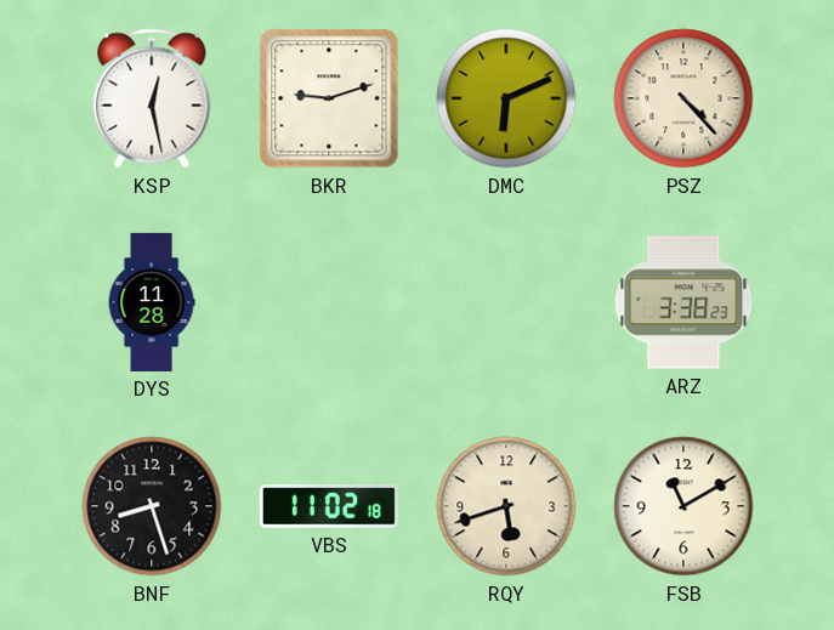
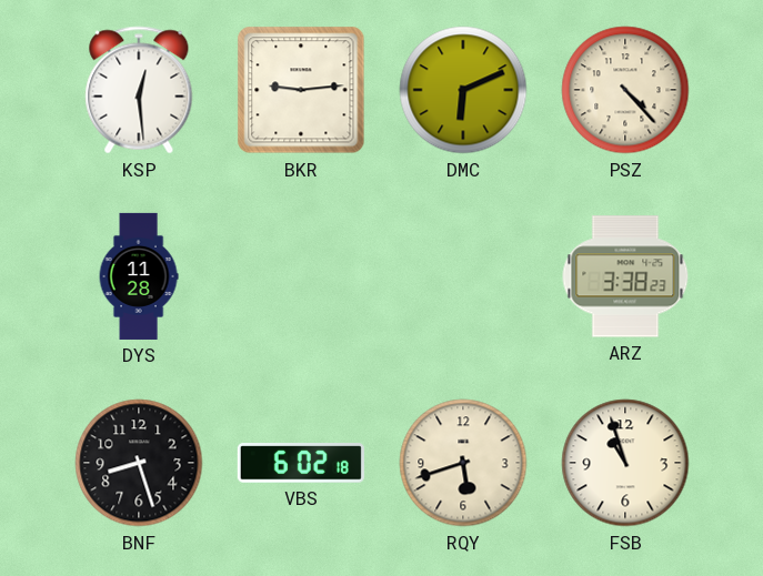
KSP: 12:28 -> 12:29
BKR: 9:12 -> 9:14
VBS: 11:02 -> 6:02
FSB: 11:10 -> 10:57
